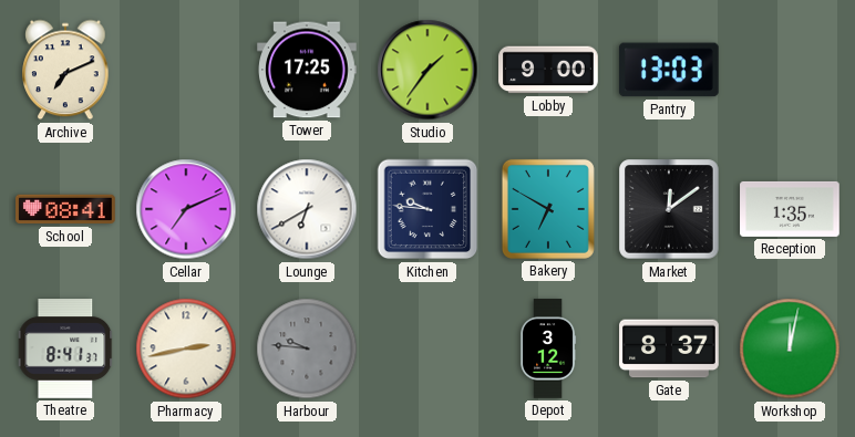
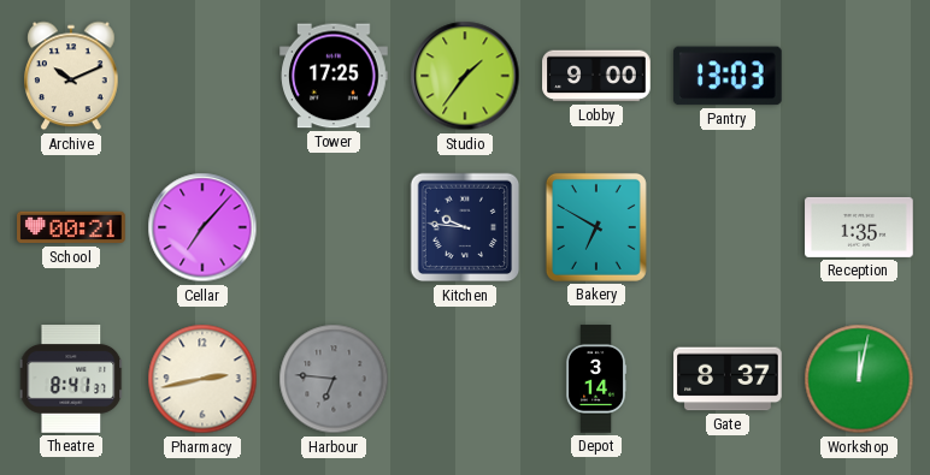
Archive: 7:11 -> 10:11
School: 08:41 -> 00:21
Cellar: 7:11 -> 7:07
Lounge: 6:40 -> none
Market: 12:09 -> none
Harbour: 9:46 -> 6:46
Depot: 3:12 -> 3:14
